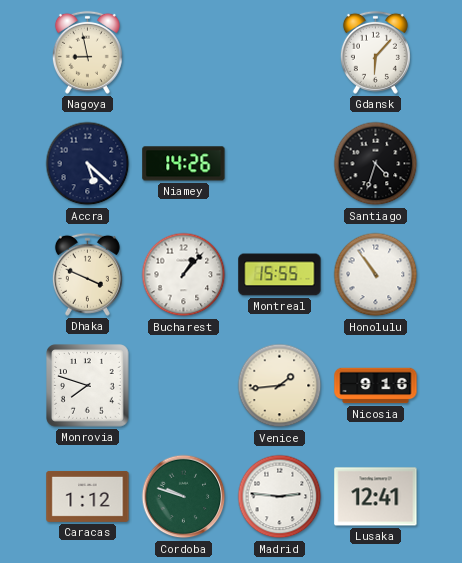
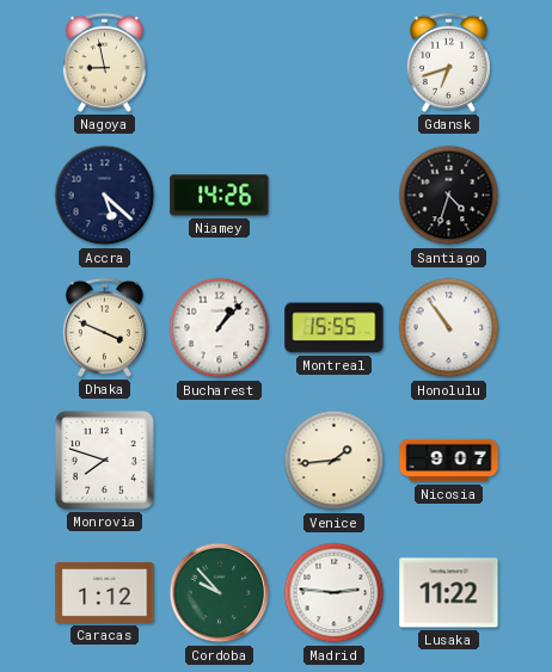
Gdansk: 6:07 -> 6:42
Nicosia: 9:16 -> 9:07
Cordoba: 9:48 -> 9:53
Lusaka: 12:41 -> 11:22
